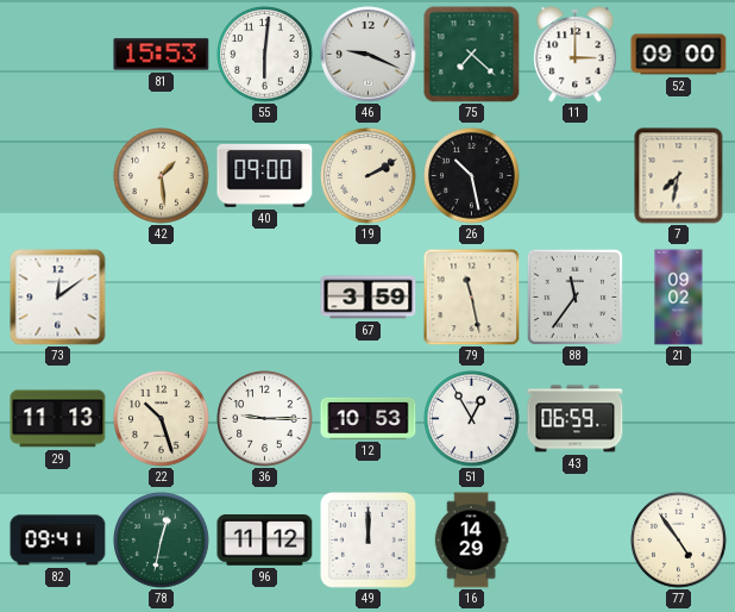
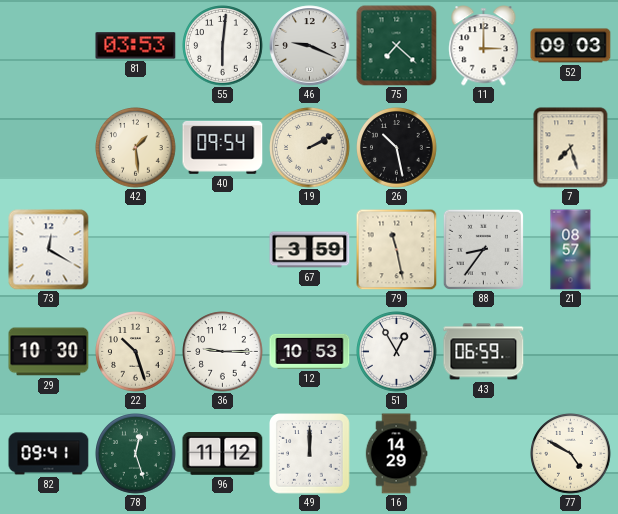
81: 15:53 -> 03:53
52: 09:00 -> 09:03
40: 09:00 -> 09:54
7: 7:32 -> 7:27
73: 12:09 -> 12:20
88: 11:36 -> 8:36
21: 09:02 -> 08:57
29: 11:13 -> 10:30
78: 12:32 -> 12:27
77: 4:54 -> 4:50
